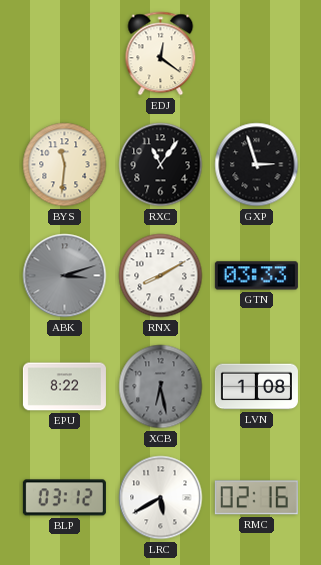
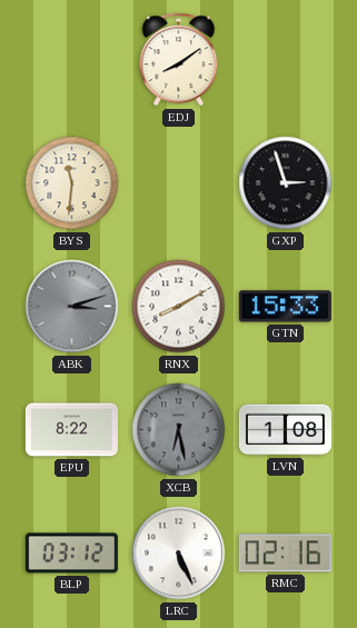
EDJ: 12:21 -> 8:09
RXC: 11:06 -> none
GTN: 03:33 -> 15:33
LRC: 5:40 -> 5:26
